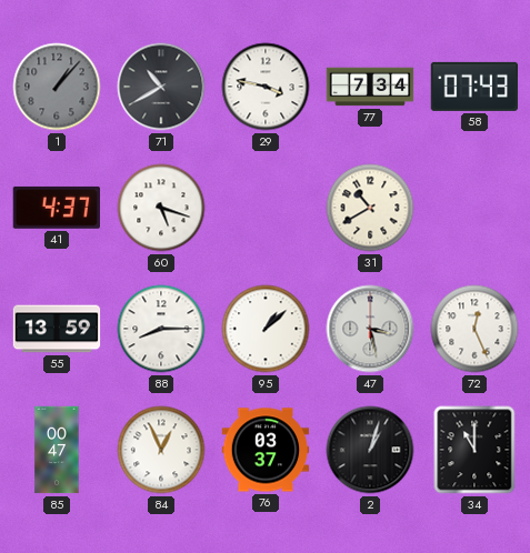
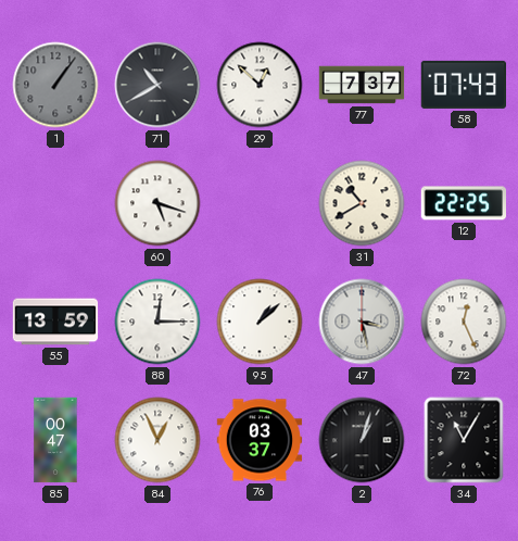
1: 1:07 -> 1:06
29: 3:47 -> 12:52
77: 7:34 -> 7:37
41: 4:37 -> none
12: none -> 22:25
88: 8:15 -> 12:15
34: 11:00 -> 11:05
